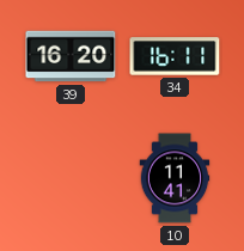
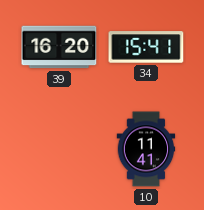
34: 16:11 -> 15:41
